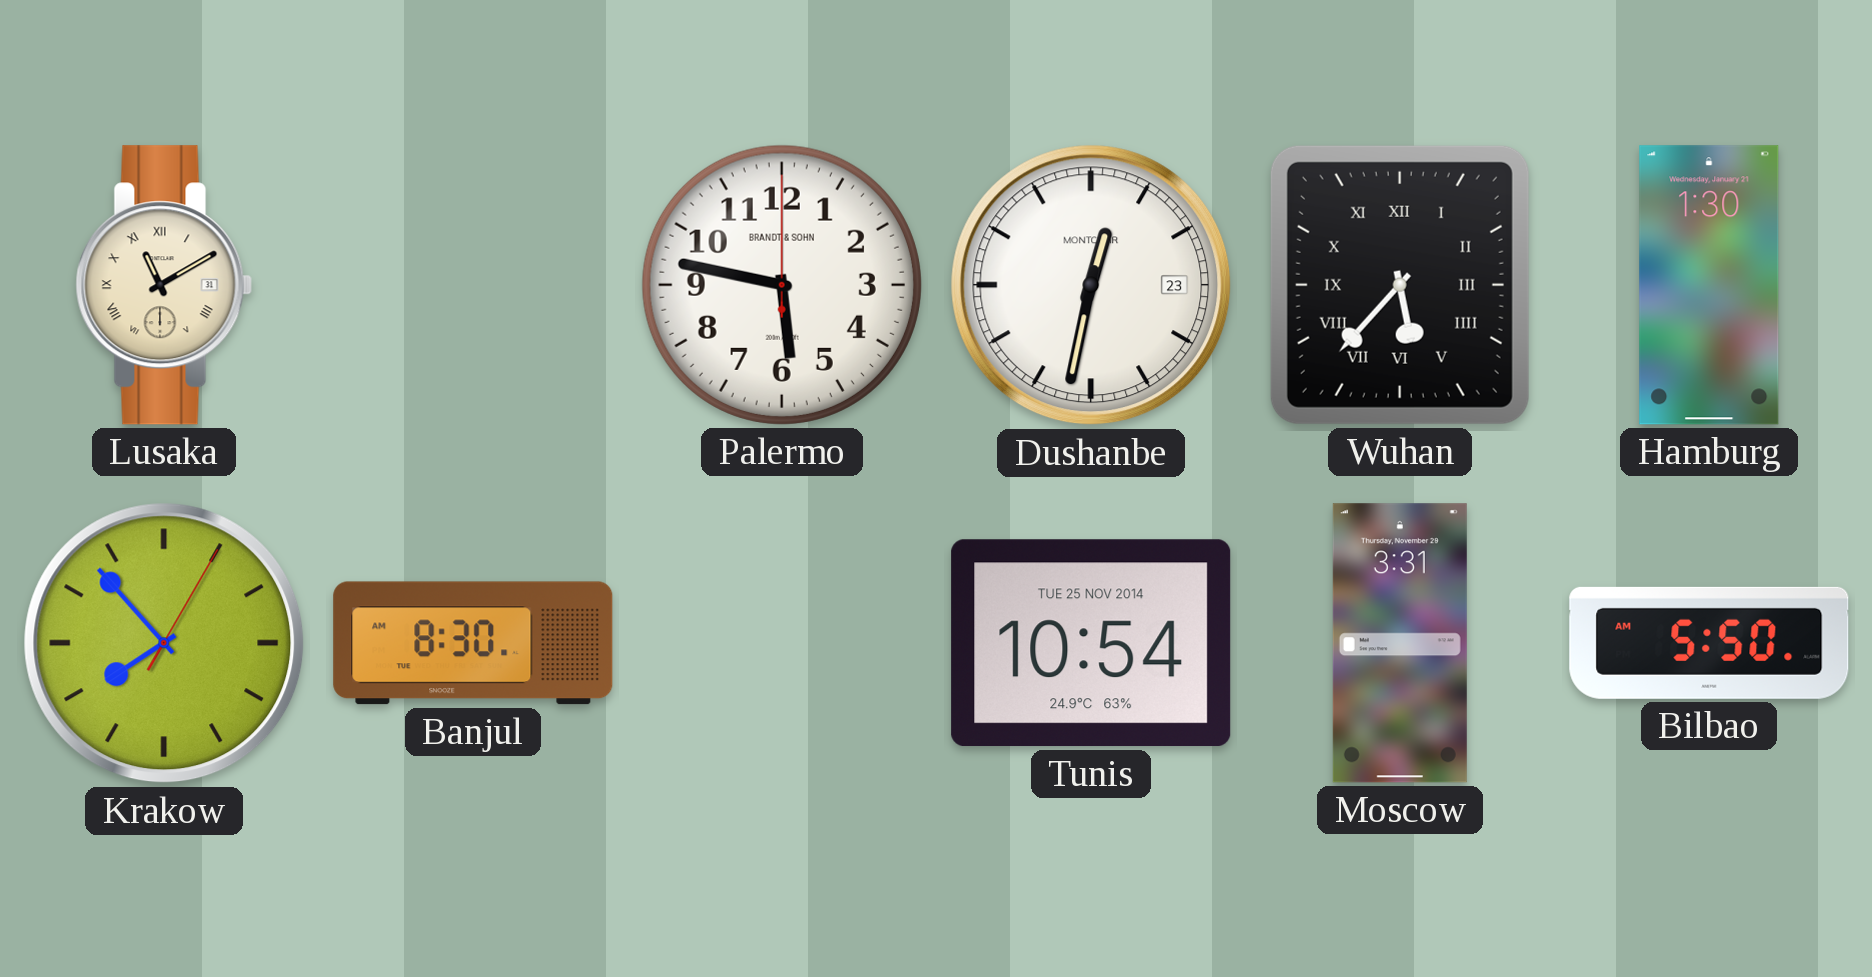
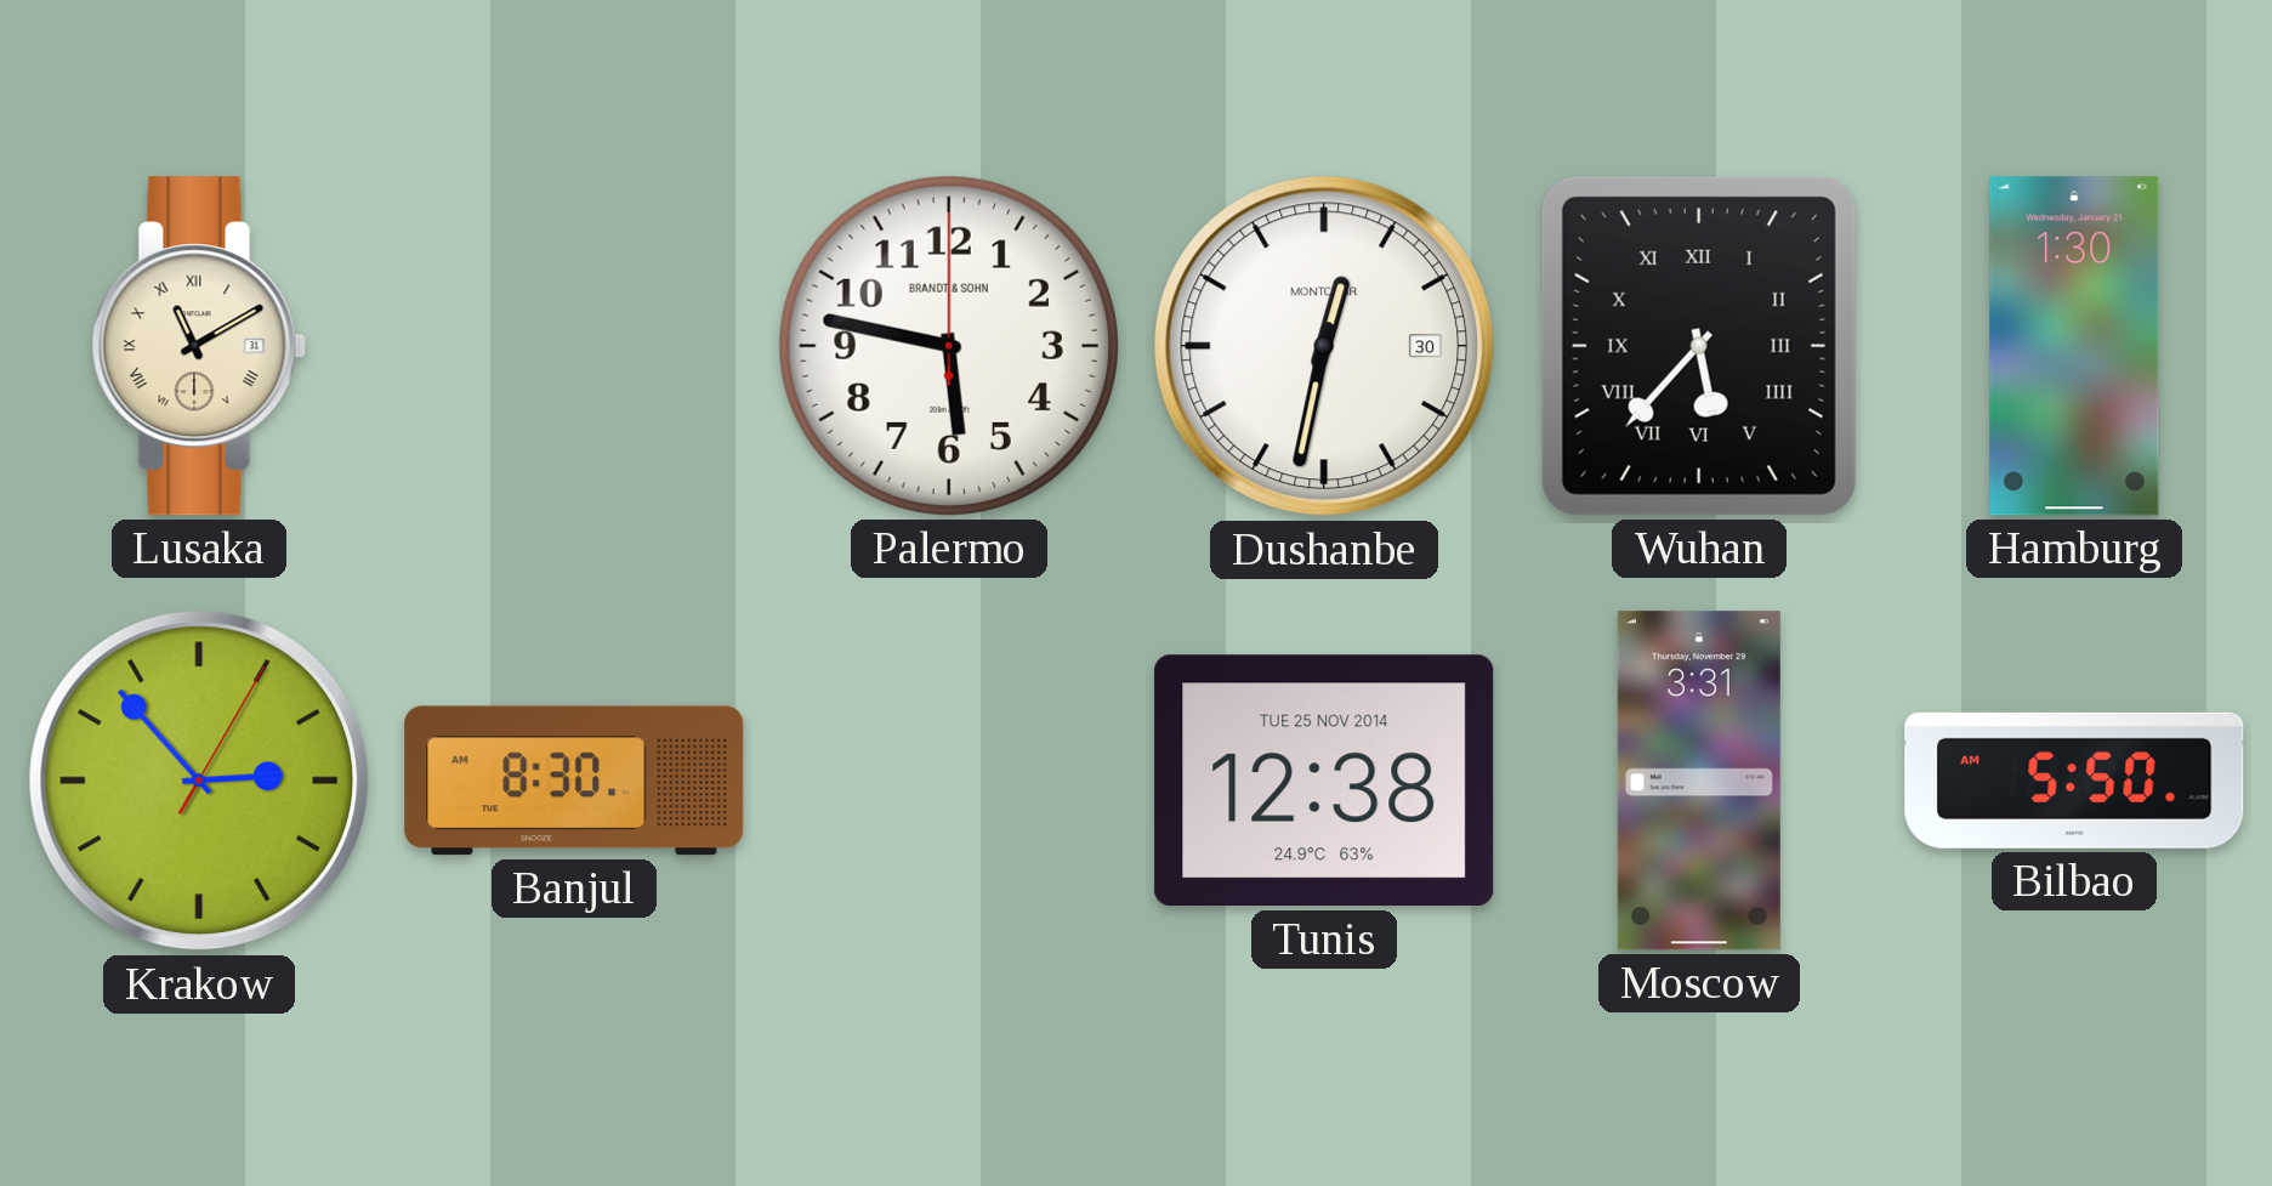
Dushanbe date: 23 -> 30
Krakow: 7:53 -> 2:53
Tunis: 10:54 -> 12:38
